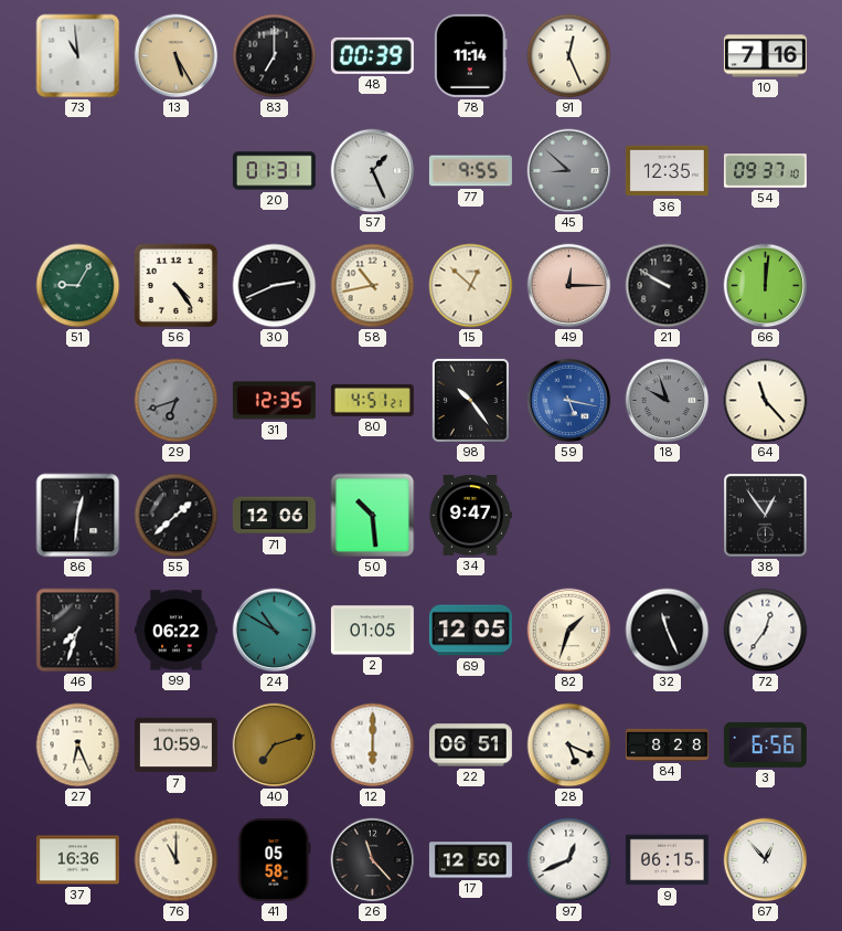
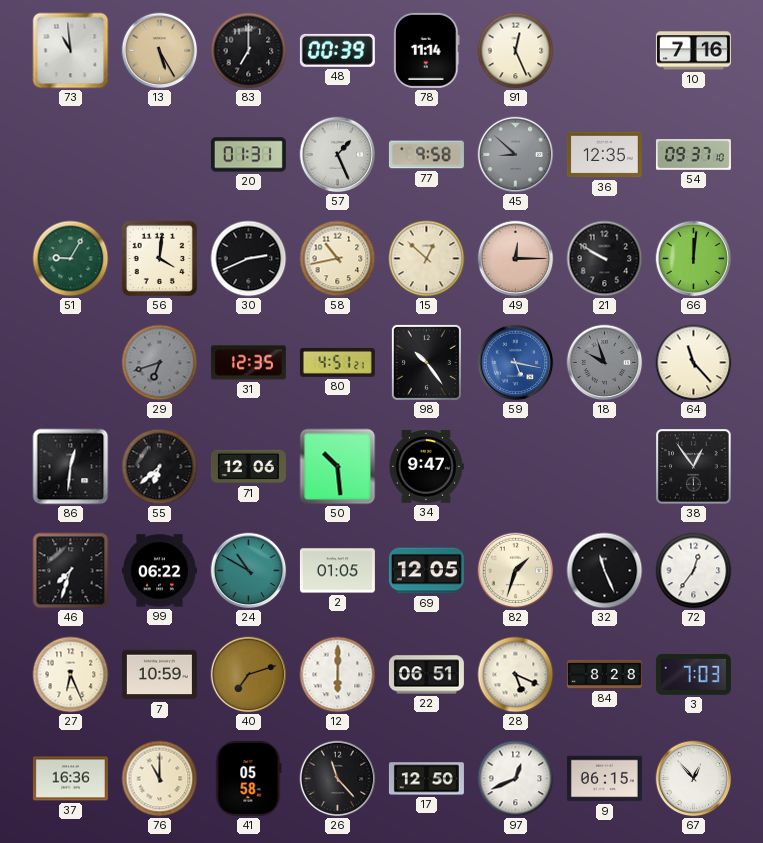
77: 9:55 -> 9:58
56: 4:24 -> 4:01
55: 1:38 -> 6:38
3: 6:56 -> 7:03
